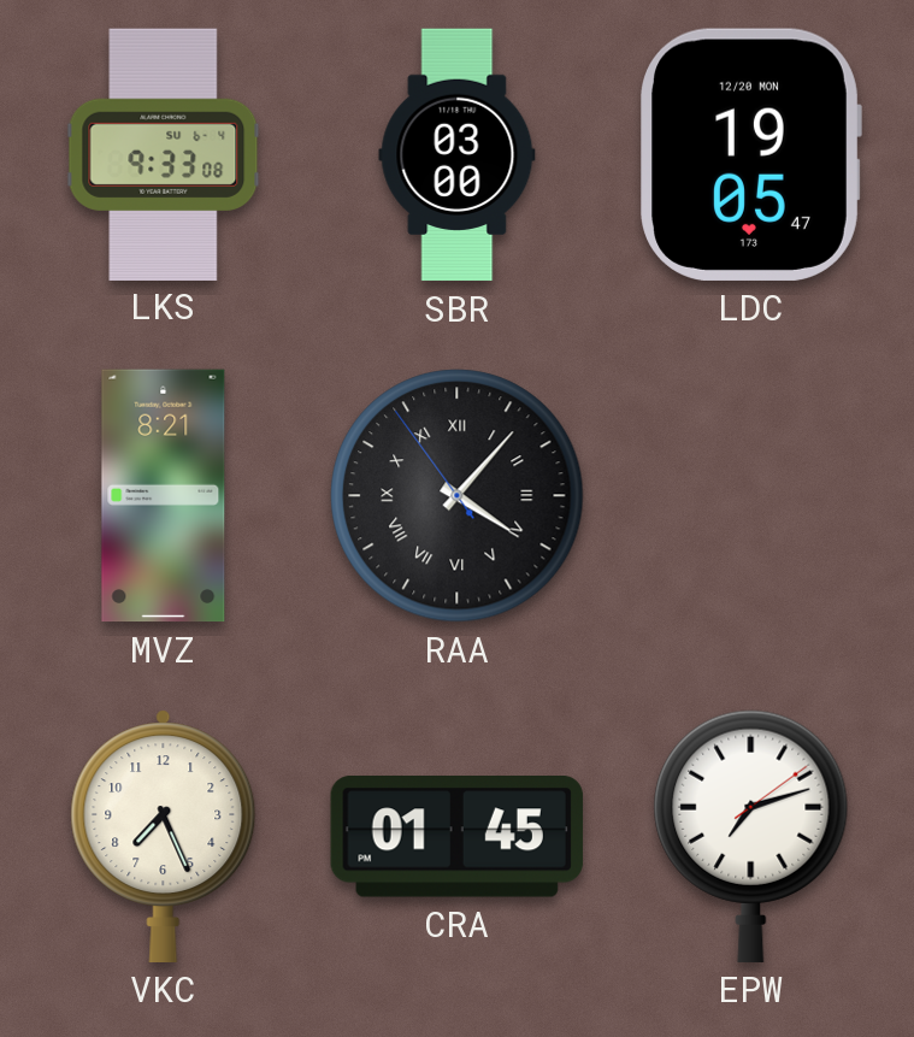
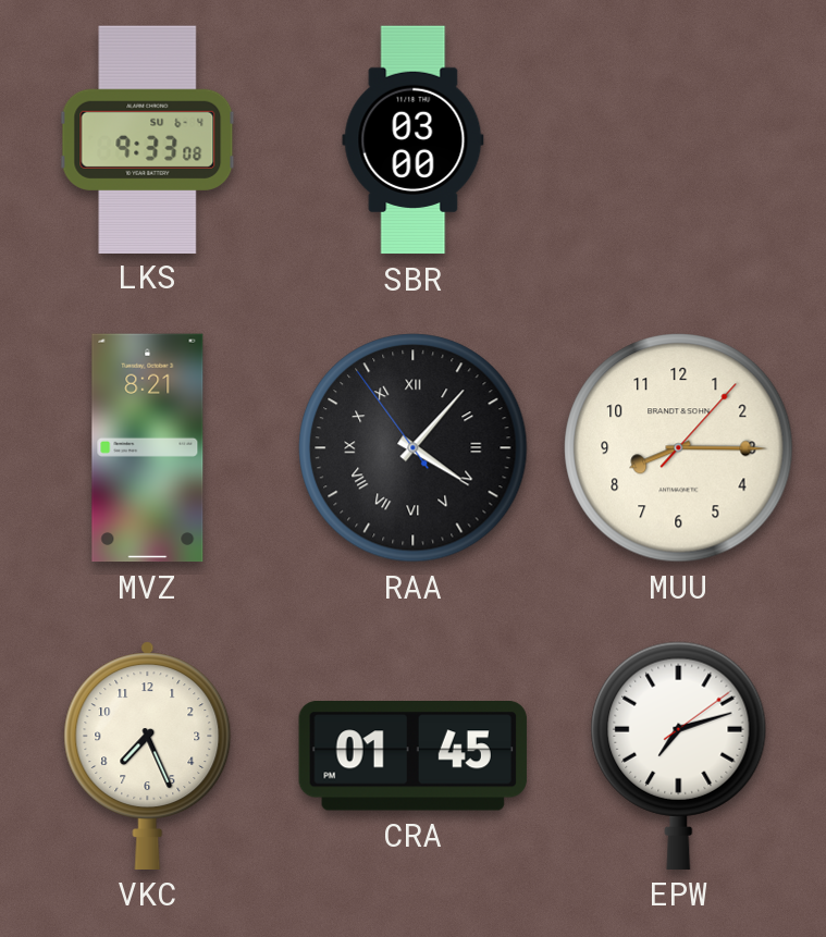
LDC: 19:05 -> none
MUU: none -> 8:15
